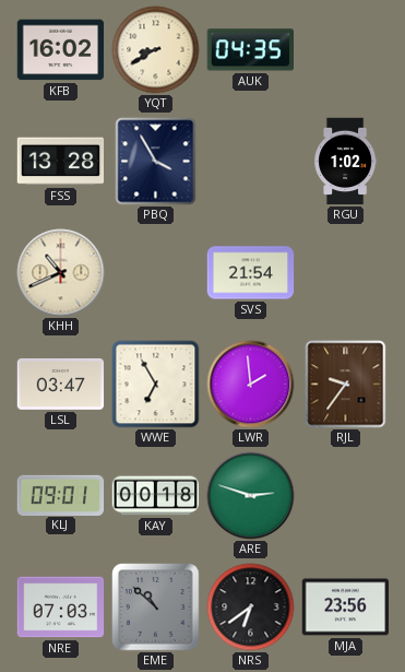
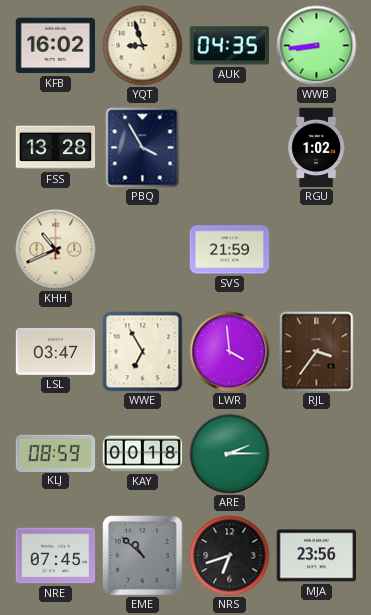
YQT: 8:40 -> 8:57
WWB: none -> 8:44
SVS: 21:54 -> 21:59
LWR: 1:59 -> 3:59
RJL: 9:36 -> 3:36
KLJ: 09:01 -> 08:59
ARE: 2:48 -> 2:15
NRE: 07:03 -> 07:45
NRS: 6:39 -> 6:42
